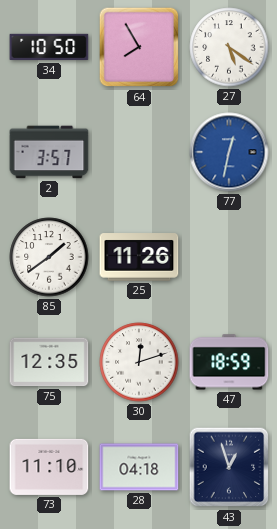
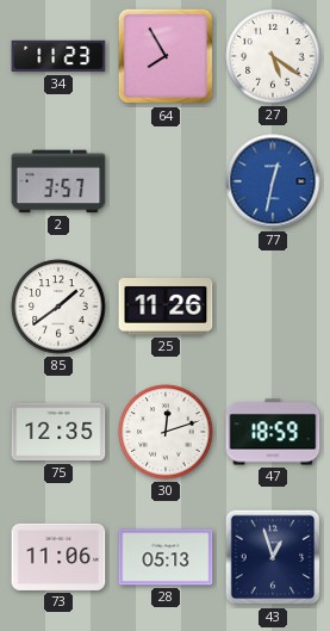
34: 10:50 -> 11:23
73: 11:10 -> 11:06
28: 04:18 -> 05:13
